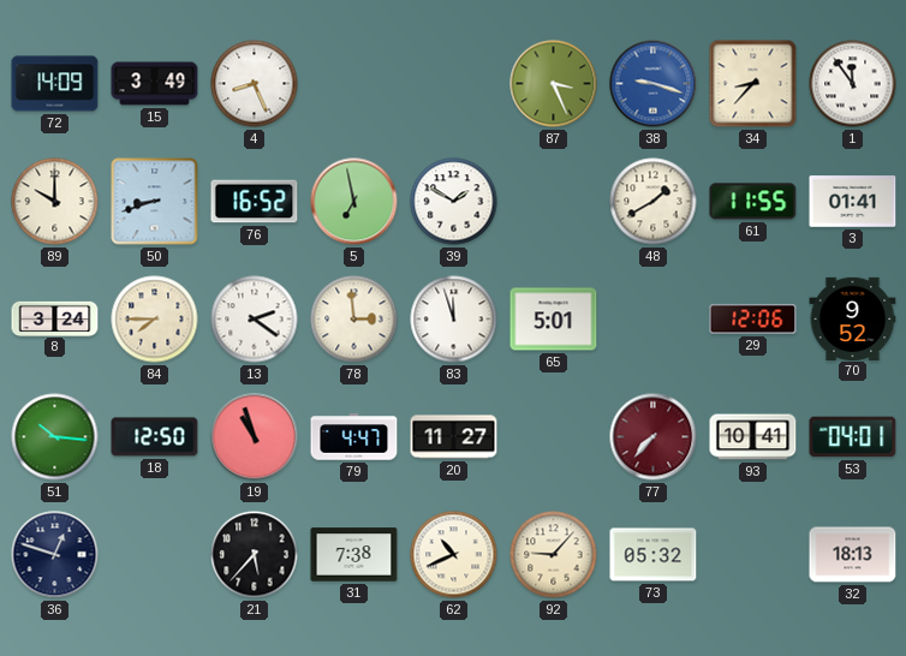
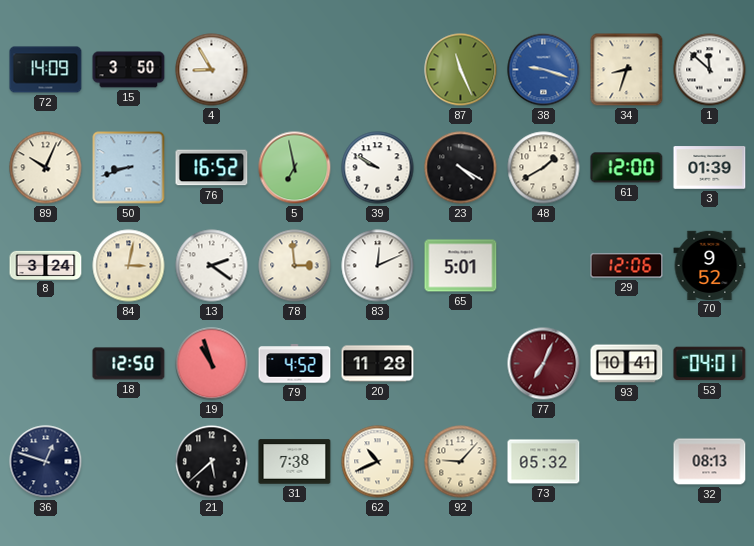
15: 3:49 -> 3:50
4: 8:26 -> 8:55
87: 3:26 -> 11:26
34: 8:37 -> 8:33
1: 11:54 -> 11:52
89: 10:00 -> 10:04
39: 1:50 -> 9:50
23: none -> 4:20
61: 11:55 -> 12:00
3: 01:41 -> 01:39
84: 7:45 -> 3:02
83: 11:57 -> 12:11
51: 10:16 -> none
79: 4:47 -> 4:52
20: 11:27 -> 11:28
77: 7:37 -> 7:04
21: 5:37 -> 5:38
32: 18:13 -> 08:13
